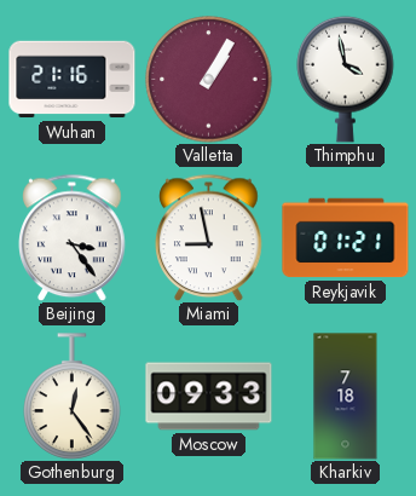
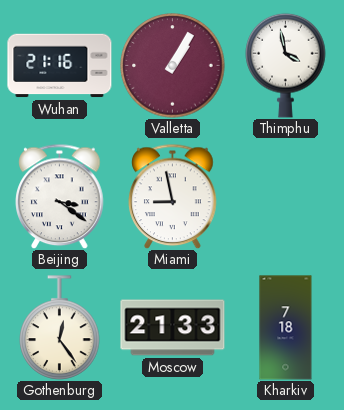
Beijing: 3:24 -> 3:21
Reykjavik: 01:21 -> none
Moscow: 09:33 -> 21:33
